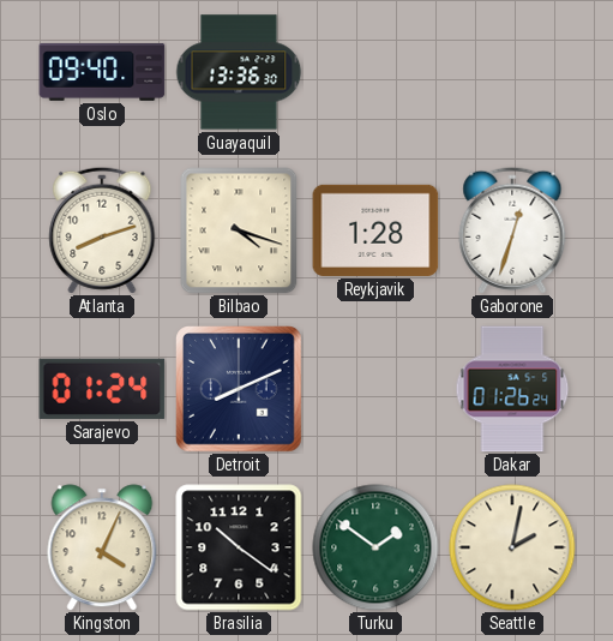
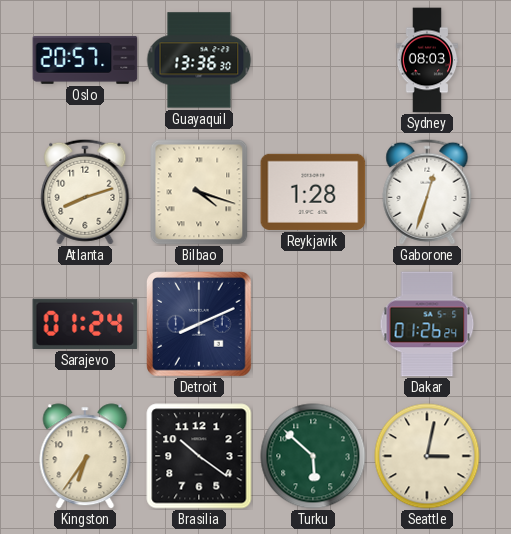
Oslo: 09:40 -> 20:57
Sydney: none -> 08:03
Kingston: 4:04 -> 6:36
Turku: 1:51 -> 5:52
Seattle: 2:02 -> 3:02
